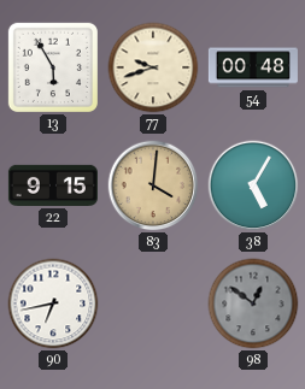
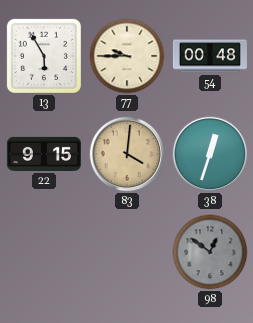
77: 9:42 -> 9:45
38: 5:05 -> 12:33
90: 6:43 -> none
